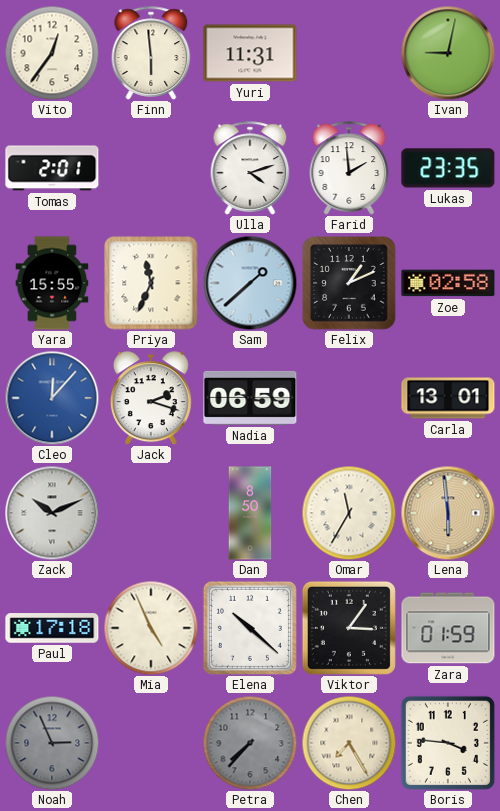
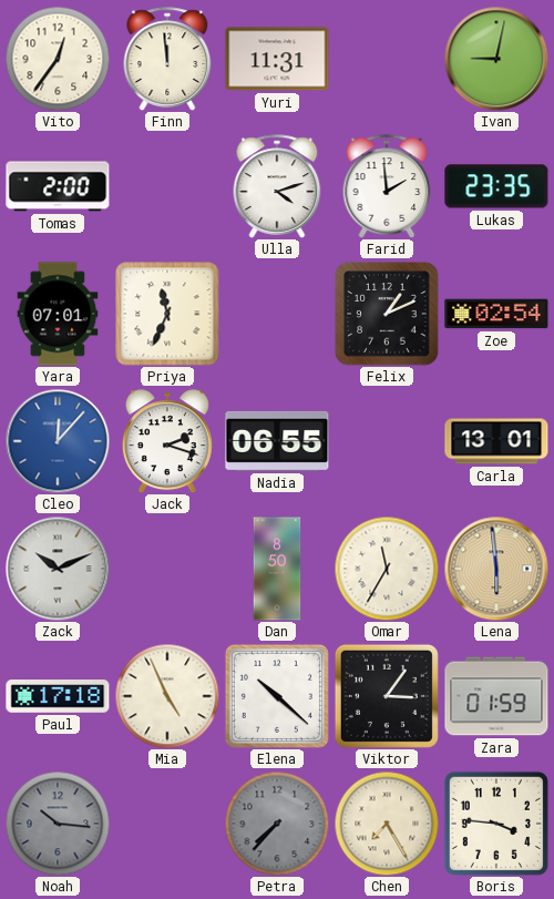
Finn: 5:59 -> 11:59
Tomas: 2:01 -> 2:00
Yara: 15:55 -> 07:01
Sam: 1:38 -> none
Zoe: 02:58 -> 02:54
Nadia: 06:59 -> 06:55
Noah: 2:56 -> 10:16
